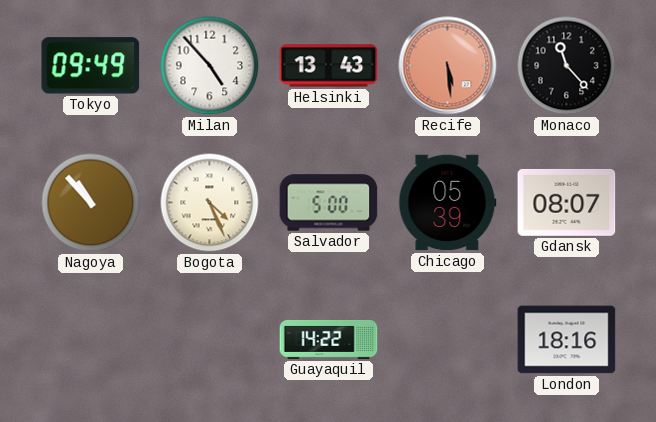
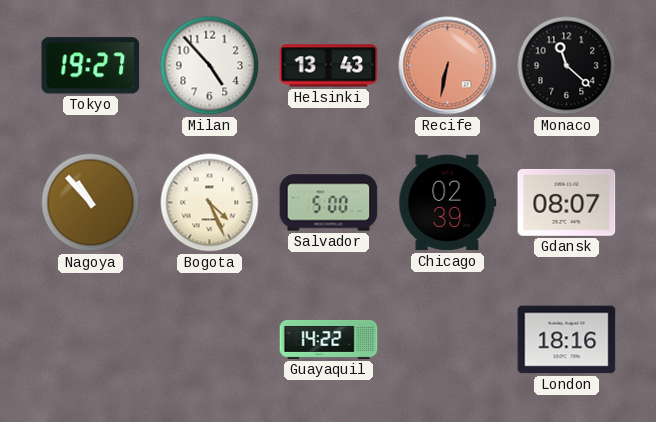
Tokyo: 09:49 -> 19:27
Recife: 5:29 -> 6:32
Monaco: 11:23 -> 11:22
Chicago: 05:39 -> 02:39
